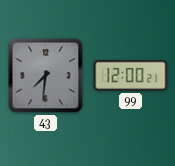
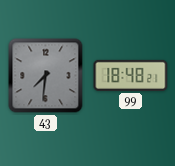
99: 12:00 -> 18:48
